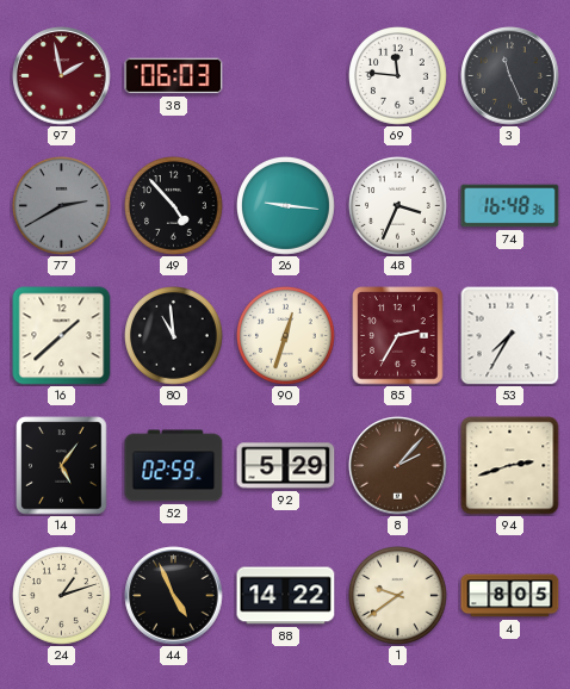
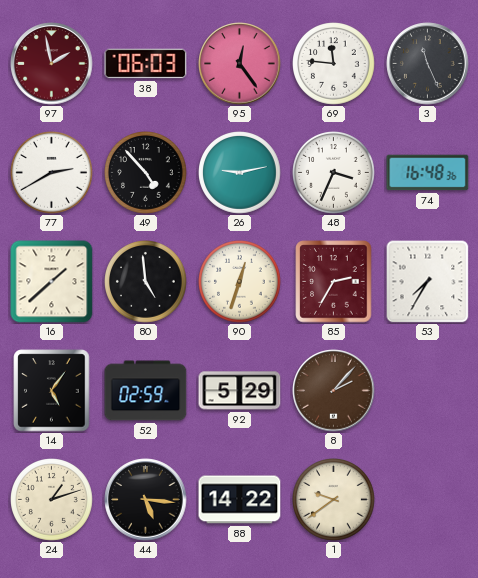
95: none -> 12:24
77 dial: grey -> white
26: 9:16 -> 9:13
80: 10:59 -> 4:59
94: 2:42 -> none
44: 4:56 -> 5:16
4: 8:05 -> none
